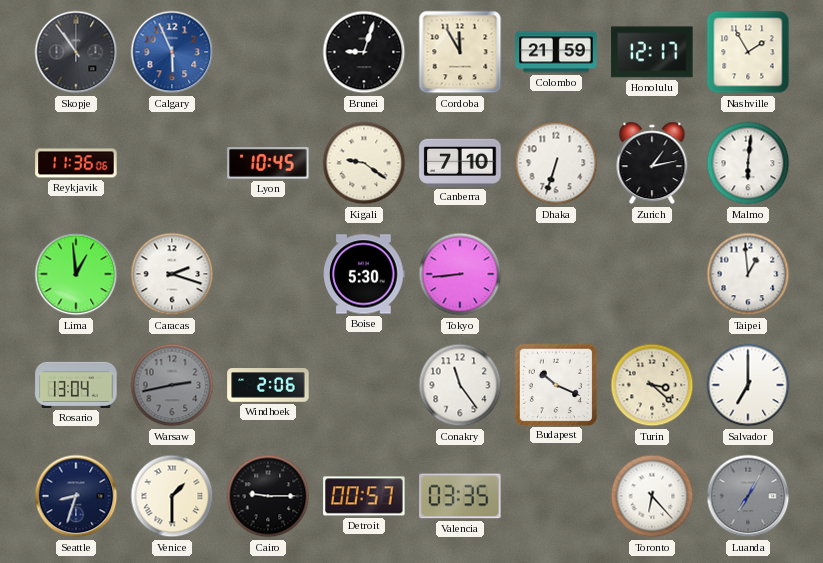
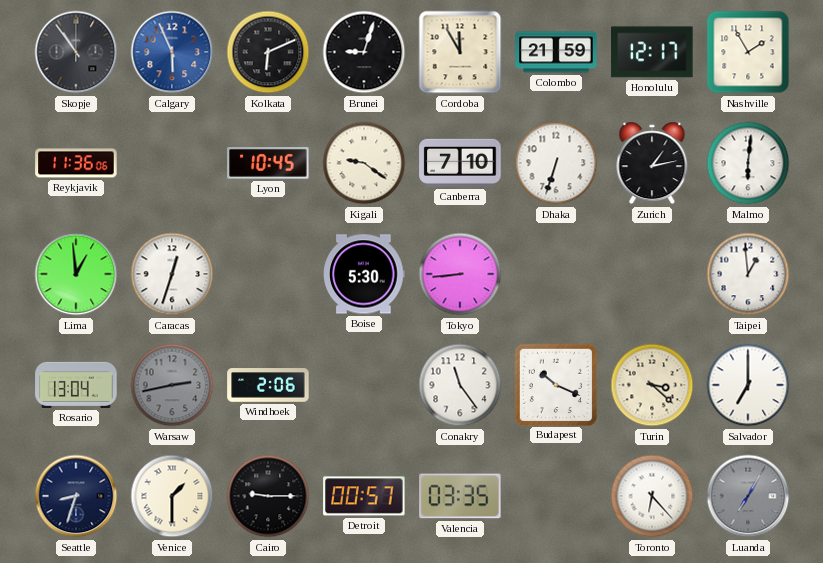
Kolkata: none -> 6:11
Caracas: 2:18 -> 12:33
